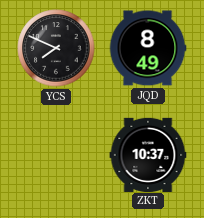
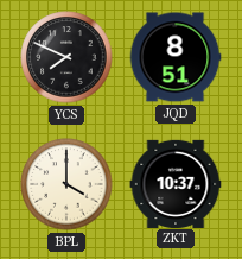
JQD: 8:49 -> 8:51
BPL: none -> 4:00
